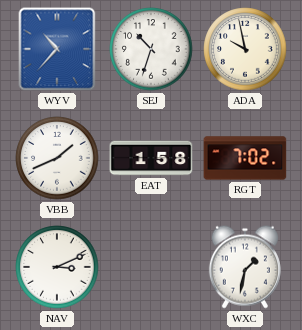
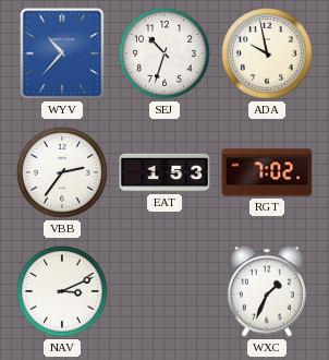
VBB: 1:41 -> 2:36
EAT: 1:58 -> 1:53
WXC: 1:32 -> 1:34
